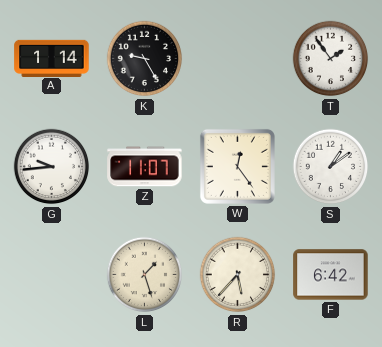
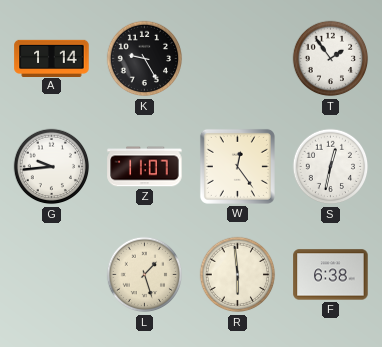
S: 1:09 -> 12:32
R: 5:37 -> 5:59
F: 6:42 -> 6:38
